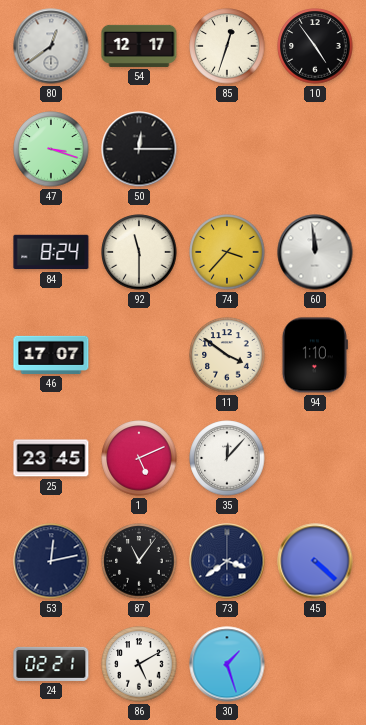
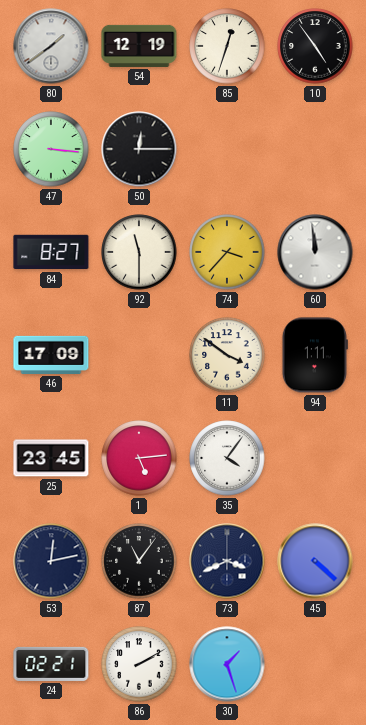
80: 12:39 -> 1:39
54: 12:17 -> 12:19
47: 3:18 -> 3:16
84: 8:24 -> 8:27
46: 17:07 -> 17:09
94: 1:10 -> 1:11
1: 5:11 -> 5:14
35: 12:07 -> 4:06
73: 3:39 -> 3:41
86: 5:10 -> 2:10
